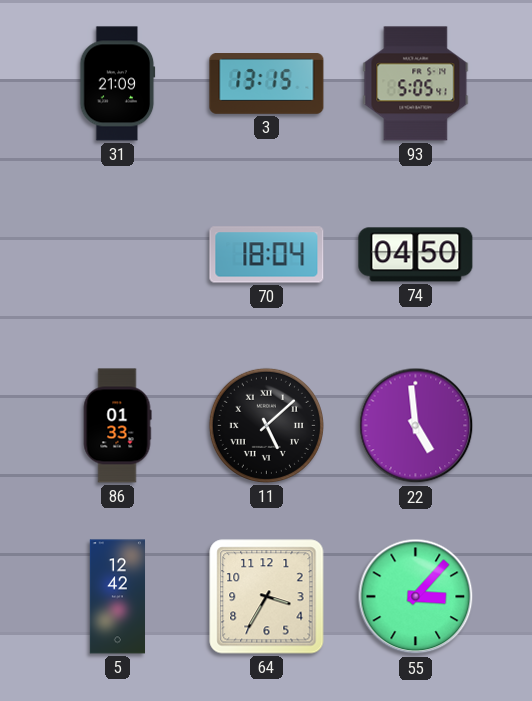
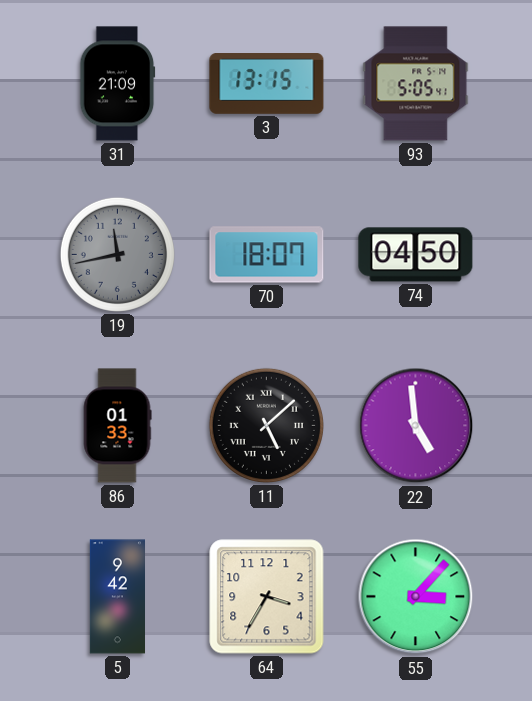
19: none -> 11:43
70: 18:04 -> 18:07
5: 12:42 -> 9:42
